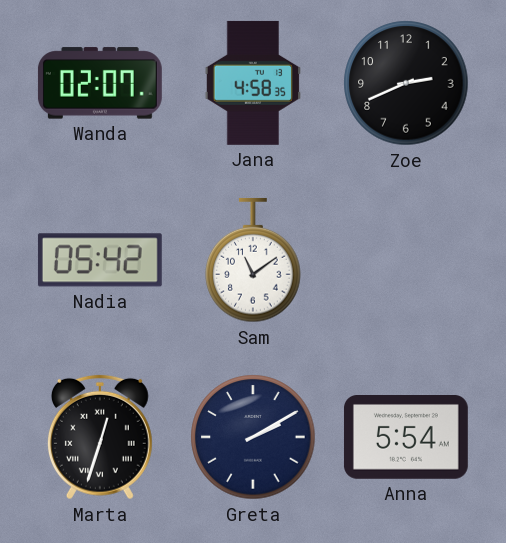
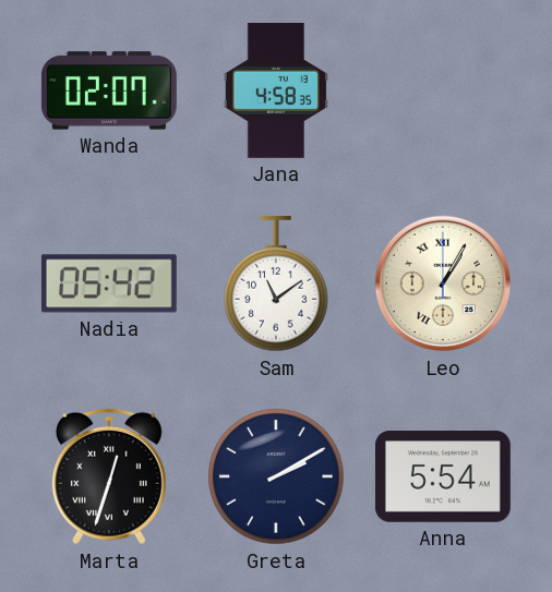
Zoe: 2:41 -> none
Leo: none -> 1:05
